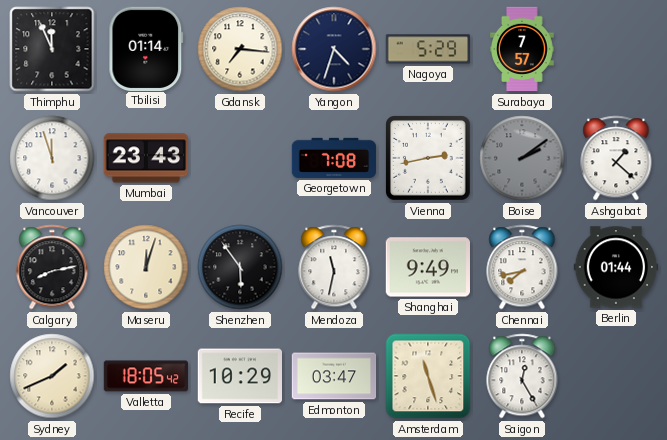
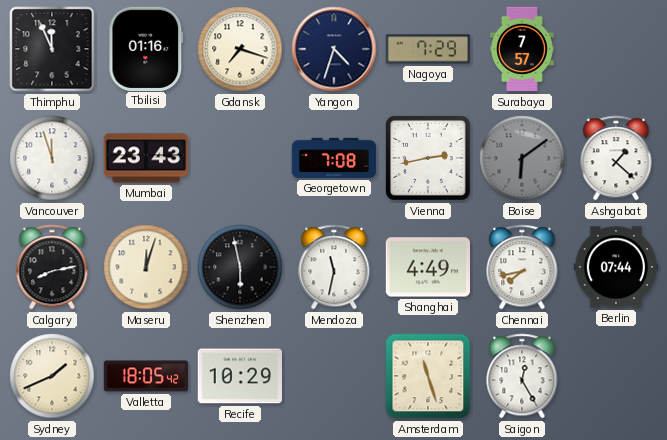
Tbilisi: 01:14 -> 01:16
Gdansk: 7:16 -> 7:18
Nagoya: 5:29 -> 7:29
Boise: 2:09 -> 6:09
Shenzhen: 5:54 -> 5:58
Shanghai: 9:49 -> 4:49
Berlin: 01:44 -> 07:44
Edmonton: 03:47 -> none
